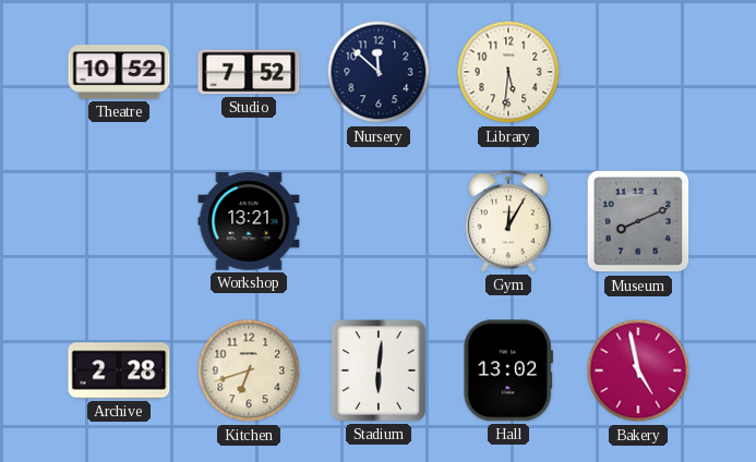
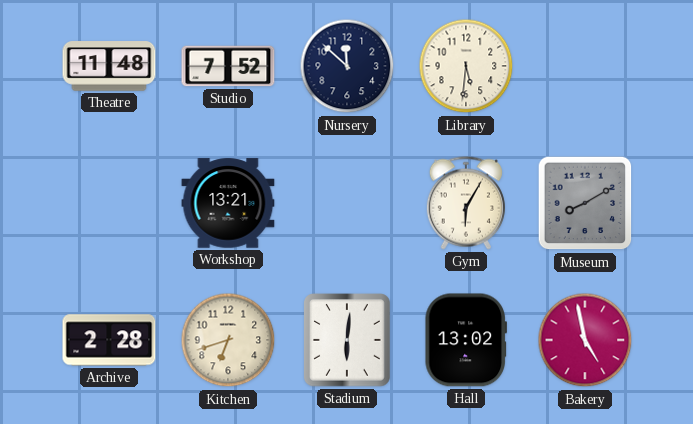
Theatre: 10:52 -> 11:48
Gym: 12:05 -> 6:05
Museum: 8:11 -> 8:10
